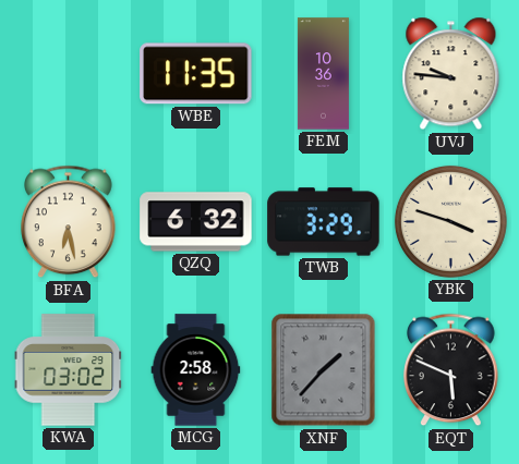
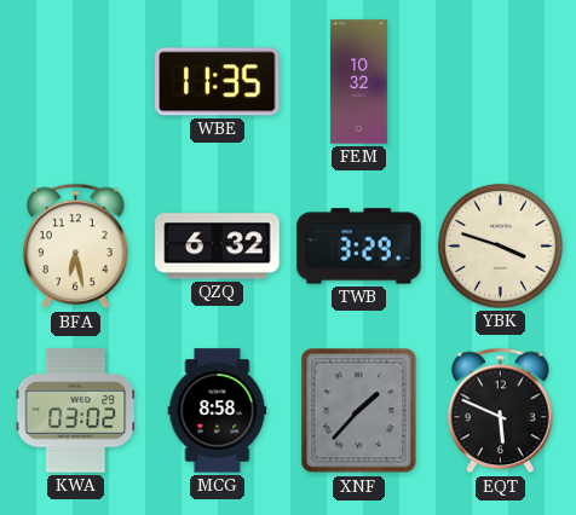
FEM: 10:36 -> 10:32
UVJ: 9:46 -> none
MCG: 2:58 -> 8:58
